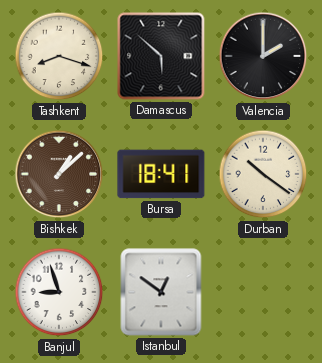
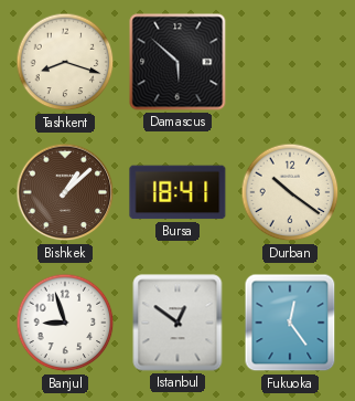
Valencia: 2:00 -> none
Fukuoka: none -> 12:24
